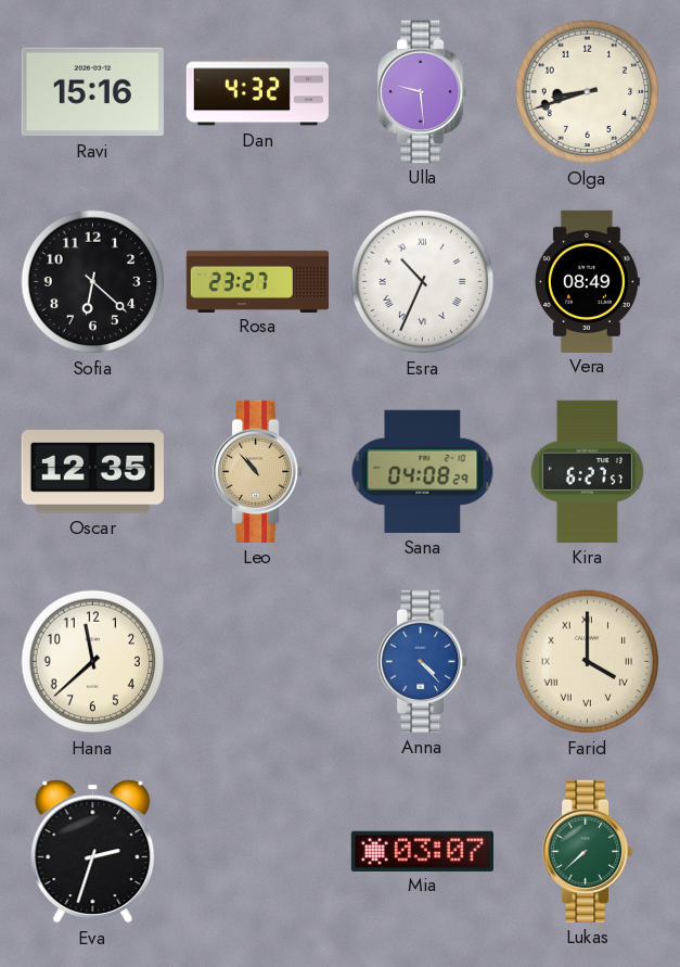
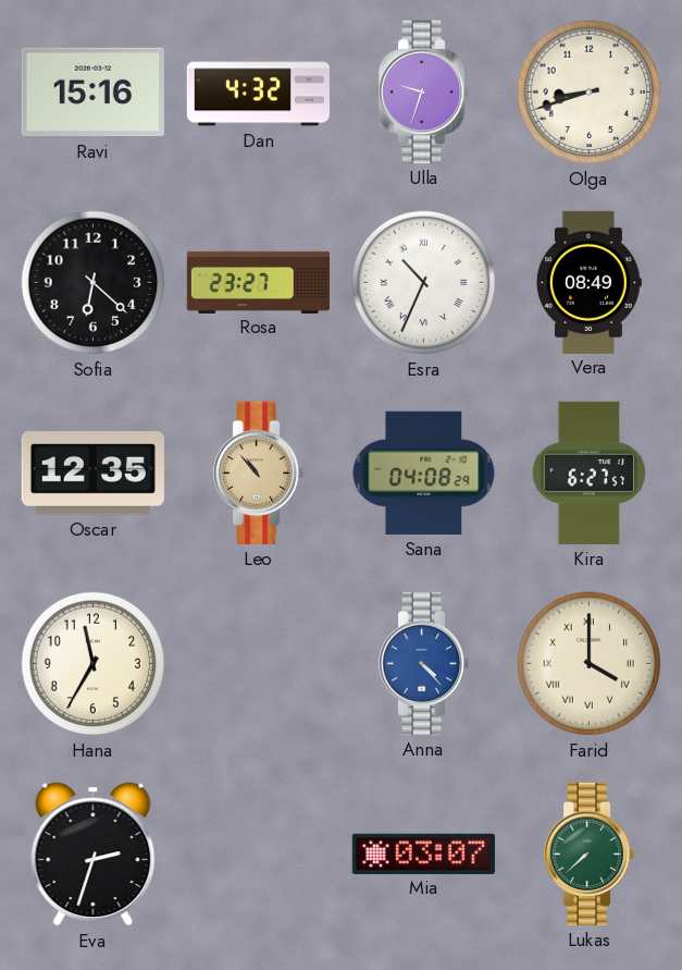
Ulla: 9:29 -> 9:33
Hana: 11:38 -> 11:35
